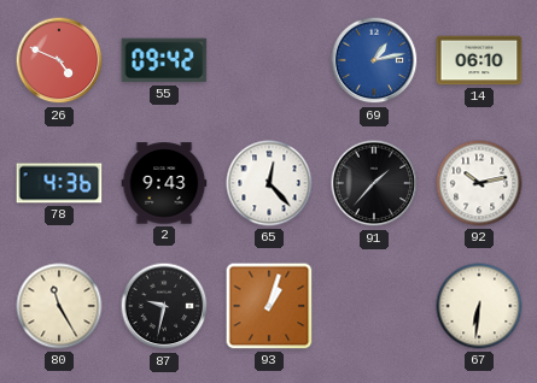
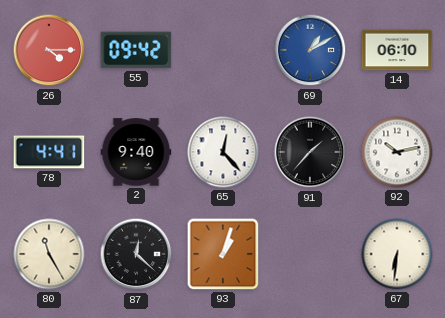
26: 4:49 -> 4:15
69: 1:13 -> 1:10
78: 4:36 -> 4:41
2: 9:43 -> 9:40
87: 9:32 -> 12:22
